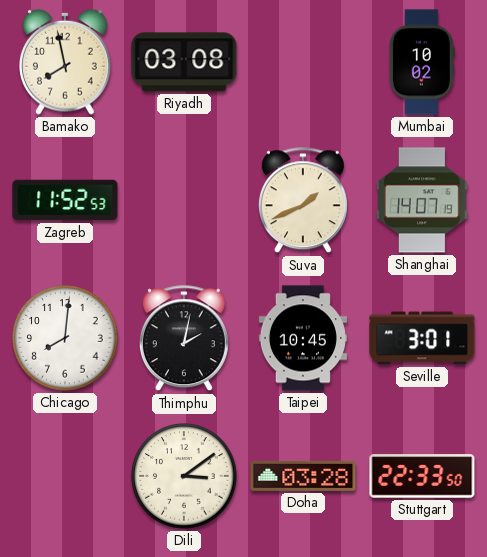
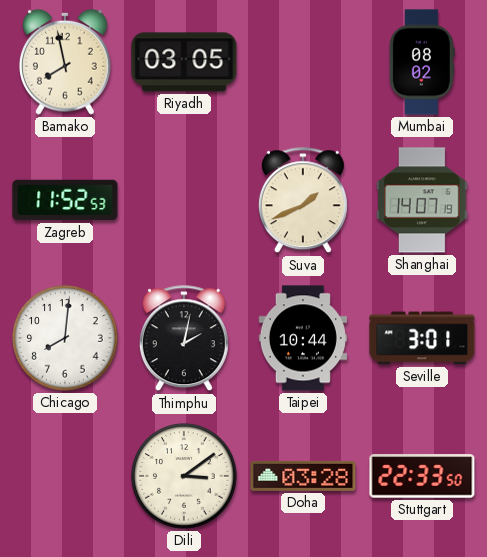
Riyadh: 03:08 -> 03:05
Mumbai: 10:02 -> 08:02
Taipei: 10:45 -> 10:44
